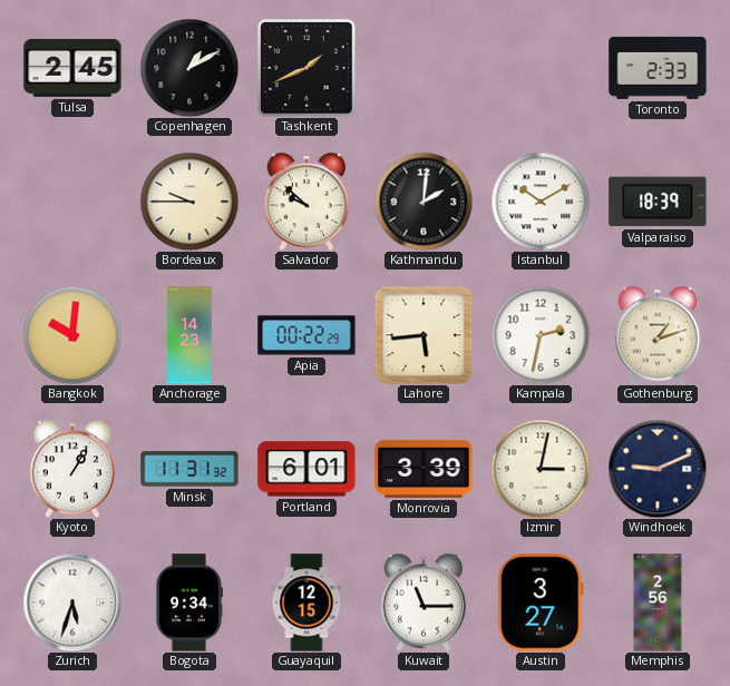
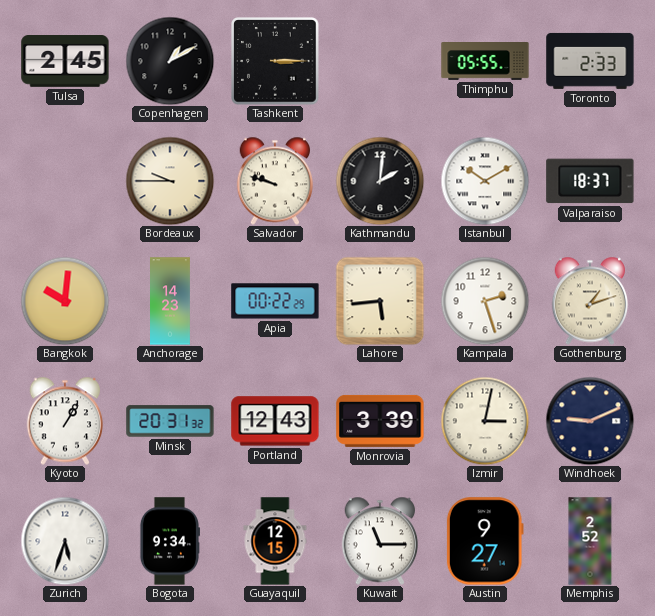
Tashkent: 1:41 -> 3:15
Thimphu: none -> 05:55
Salvador: 9:52 -> 9:48
Valparaiso: 18:39 -> 18:37
Kampala: 2:32 -> 2:27
Minsk: 11:31 -> 20:31
Portland: 6:01 -> 12:43
Austin: 3:27 -> 9:27
Memphis: 2:56 -> 2:52
